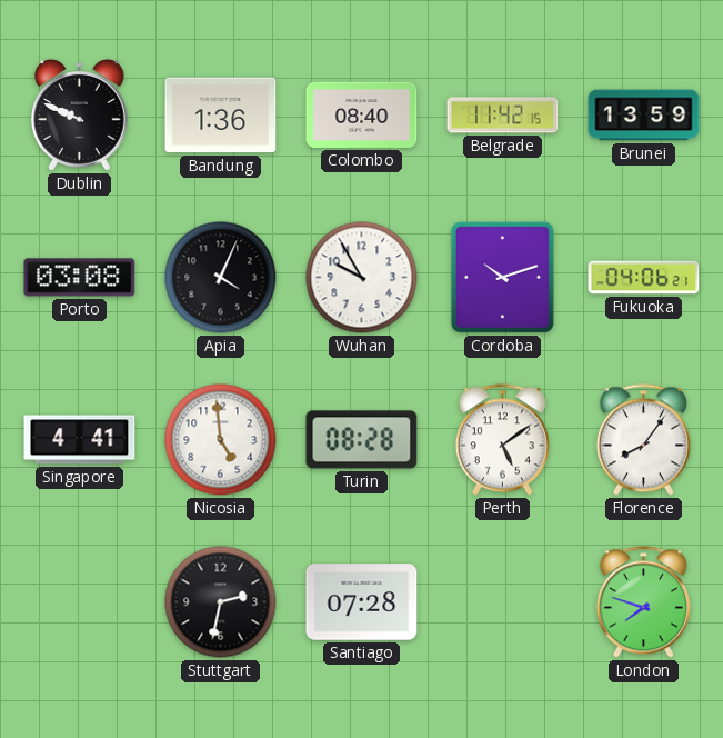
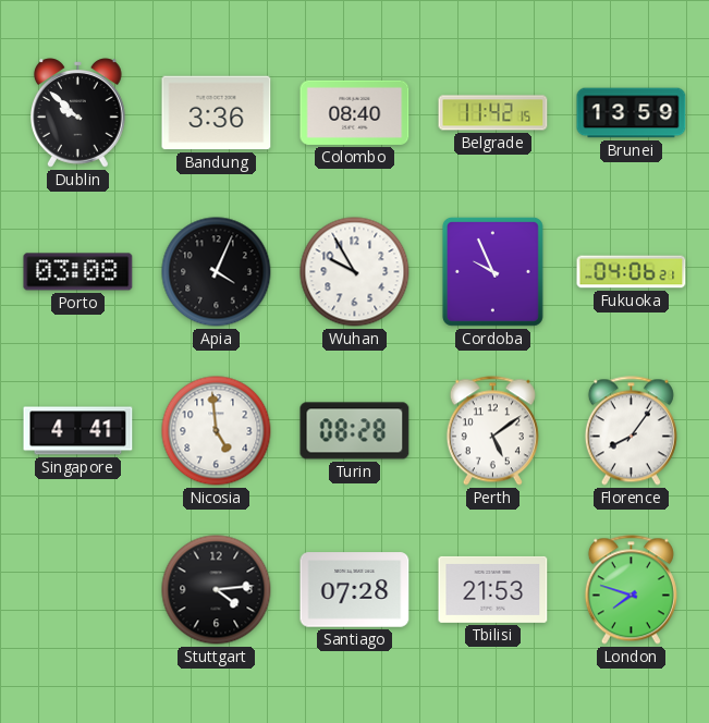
Dublin: 9:49 -> 9:52
Bandung: 1:36 -> 3:36
Cordoba: 10:12 -> 9:56
Stuttgart: 2:32 -> 4:14
Tbilisi: none -> 21:53
